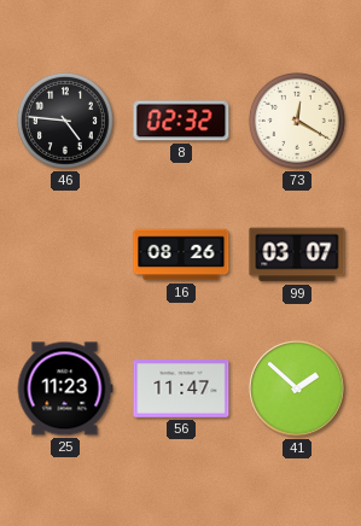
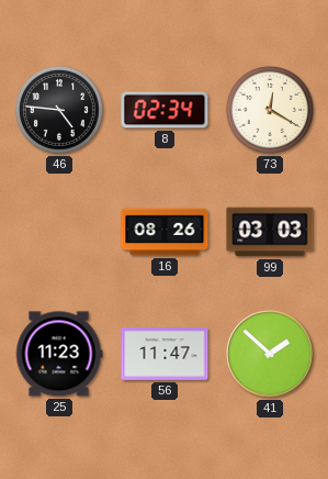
8: 02:32 -> 02:34
99: 03:07 -> 03:03
